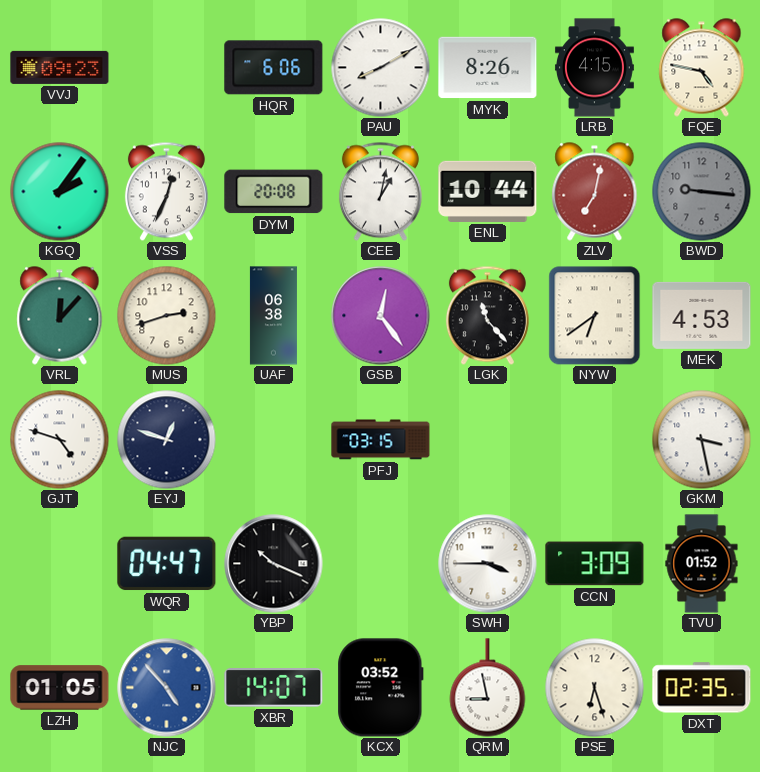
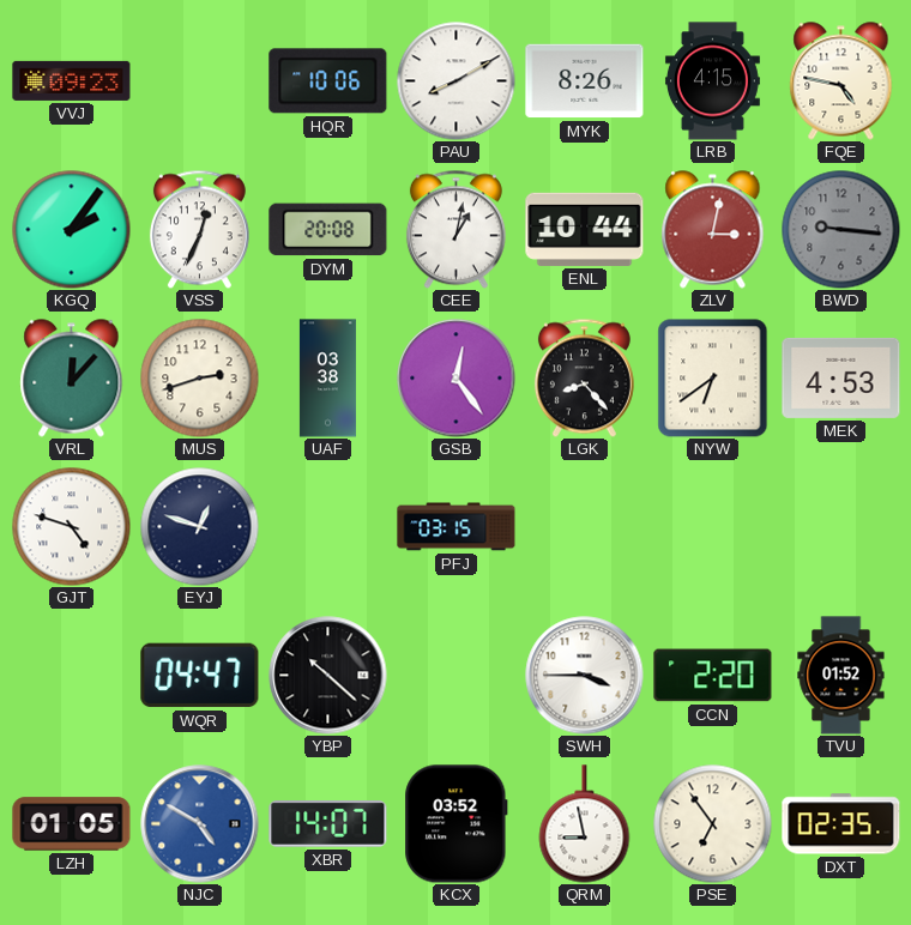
HQR: 6:06 -> 10:06
ZLV: 7:02 -> 3:02
UAF: 06:38 -> 03:38
LGK: 11:23 -> 8:23
GKM: 3:28 -> none
YBP: 10:19 -> 10:22
CCN: 3:09 -> 2:20
NJC: 4:53 -> 4:50
PSE: 6:27 -> 6:54
